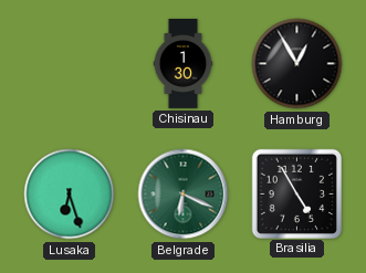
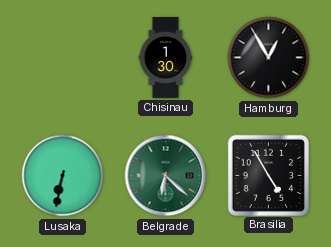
Lusaka: 6:27 -> 6:32
Belgrade: 6:19 -> 6:22
